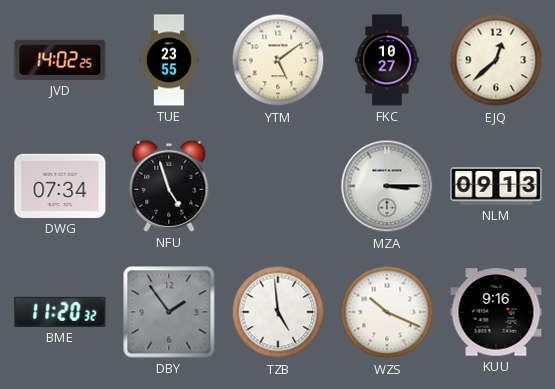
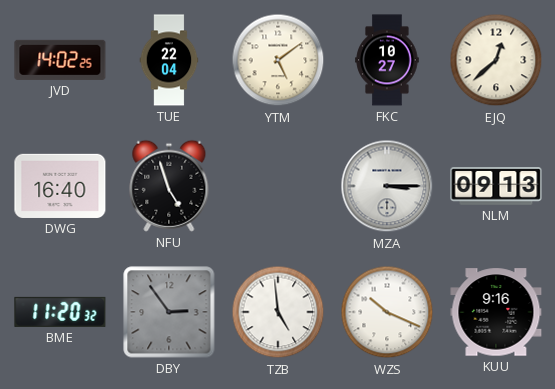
TUE: 23:55 -> 22:04
DWG: 07:34 -> 16:40
DBY: 1:54 -> 2:54
